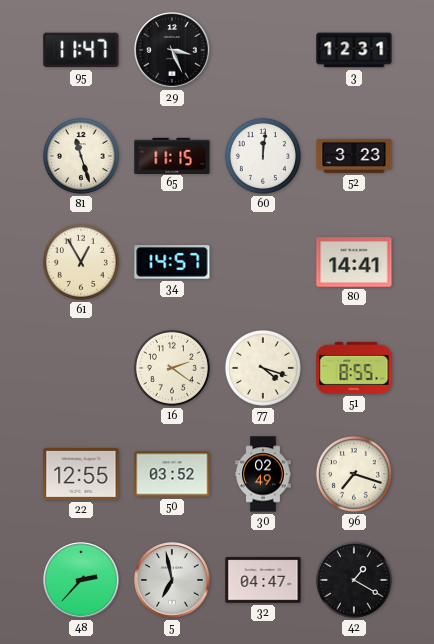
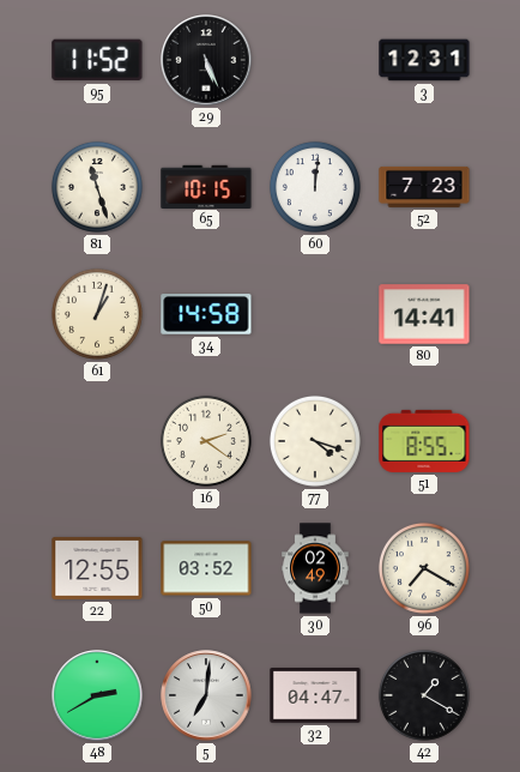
95: 11:47 -> 11:52
29: 3:26 -> 5:26
65: 11:15 -> 10:15
52: 3:23 -> 7:23
61: 12:55 -> 1:03
34: 14:57 -> 14:58
96: 7:18 -> 7:20
48: 2:37 -> 2:40
5: 6:58 -> 7:01
